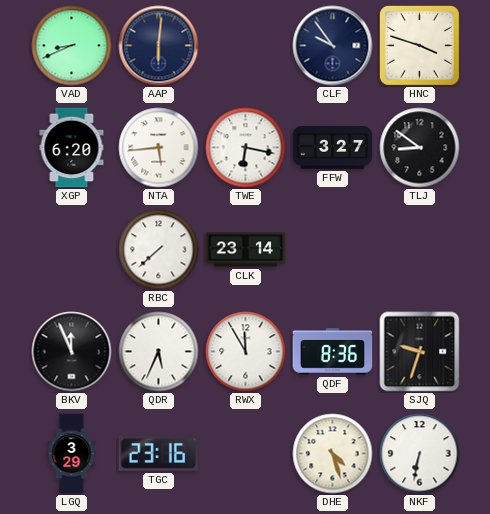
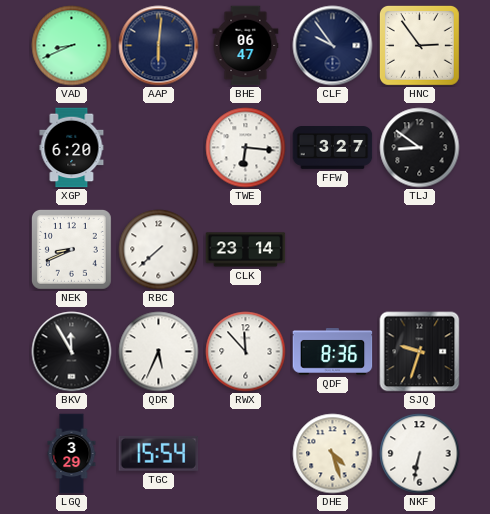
BHE: none -> 06:47
HNC: 3:48 -> 2:54
NTA: 5:44 -> none
TWE: 6:17 -> 6:16
NEK: none -> 8:41
BKV: 11:56 -> 11:55
RWX: 11:55 -> 11:53
TGC: 23:16 -> 15:54
